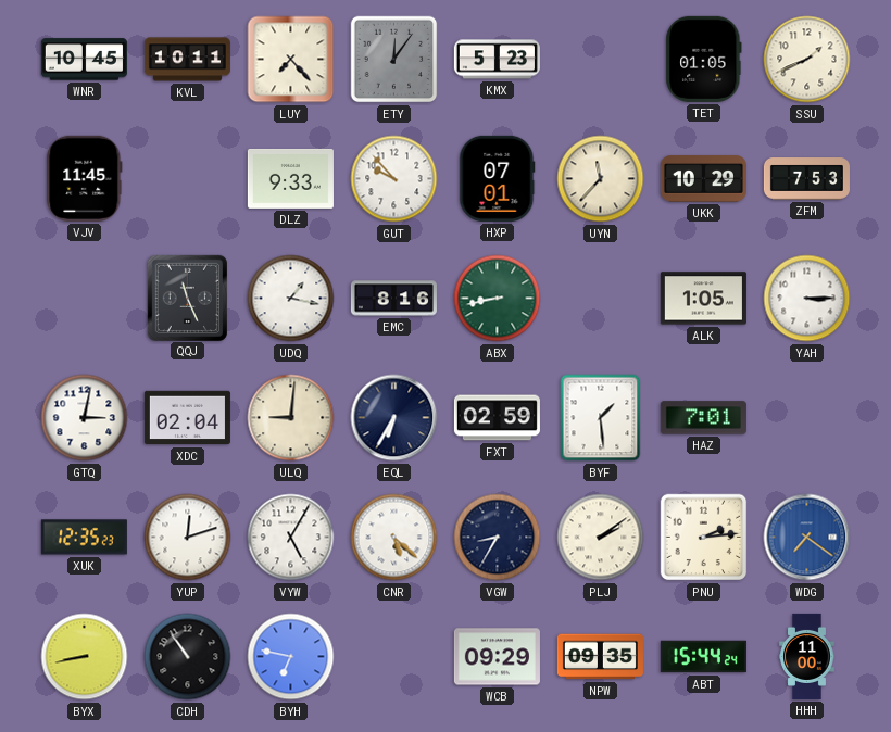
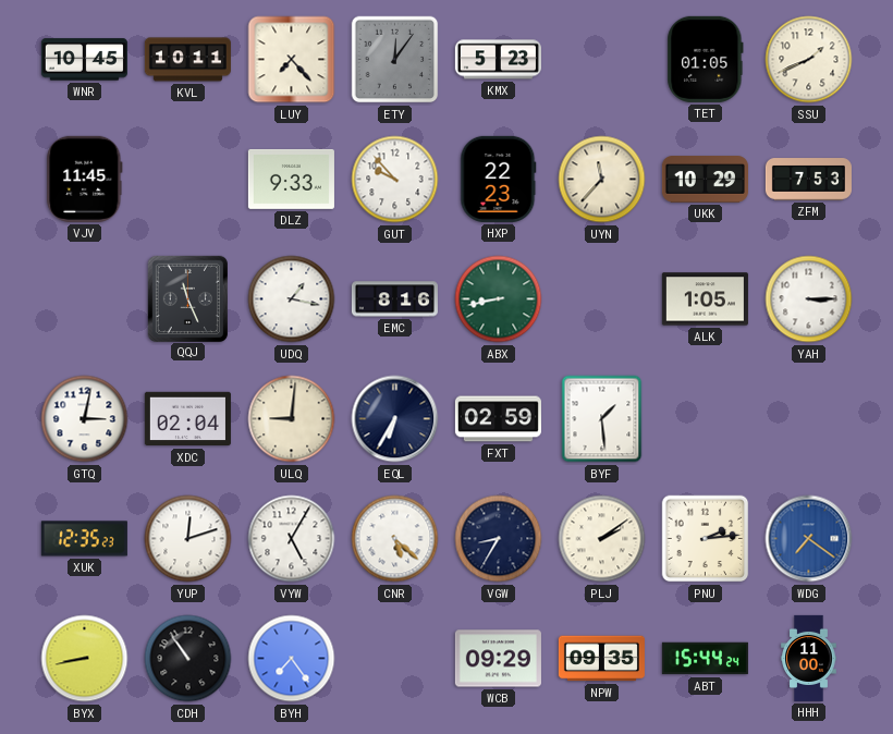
HXP: 07:01 -> 22:23
HAZ: 7:01 -> none
BYH: 6:47 -> 7:24
